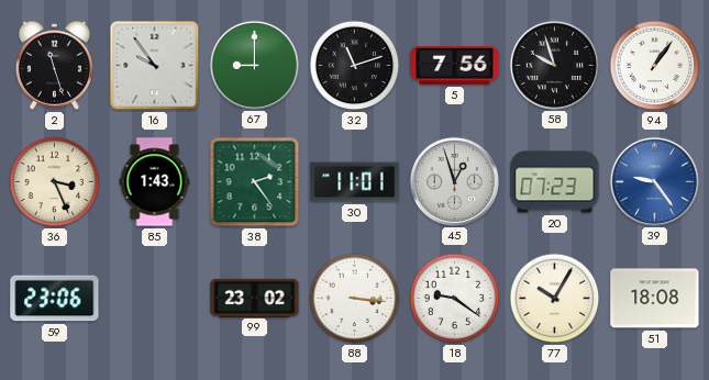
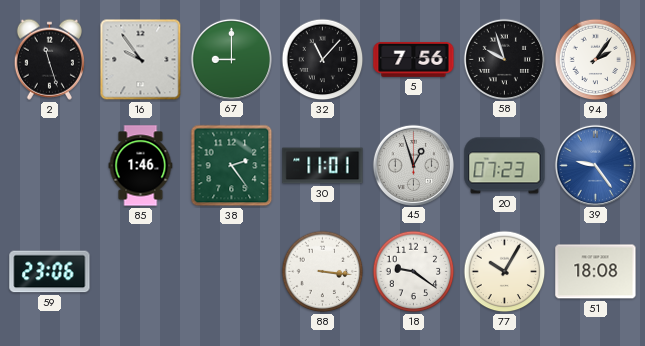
32: 11:12 -> 11:07
94: 1:06 -> 2:06
36: 3:26 -> none
85: 1:43 -> 1:46
99: 23:02 -> none
